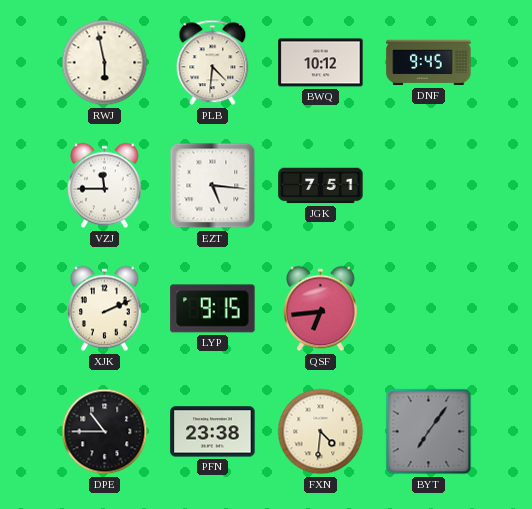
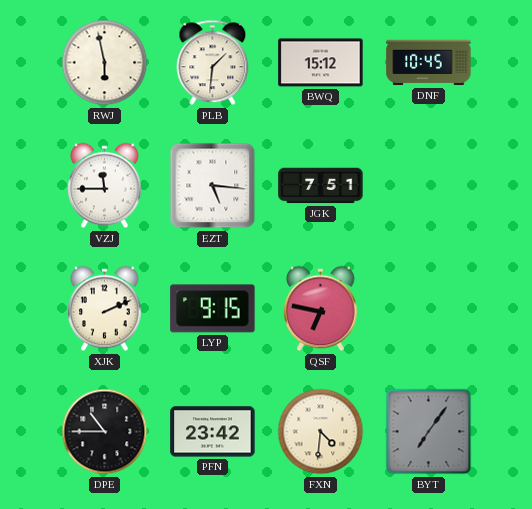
PLB: 4:31 -> 1:31
BWQ: 10:12 -> 15:12
DNF: 9:45 -> 10:45
QSF: 6:44 -> 6:47
PFN: 23:38 -> 23:42
